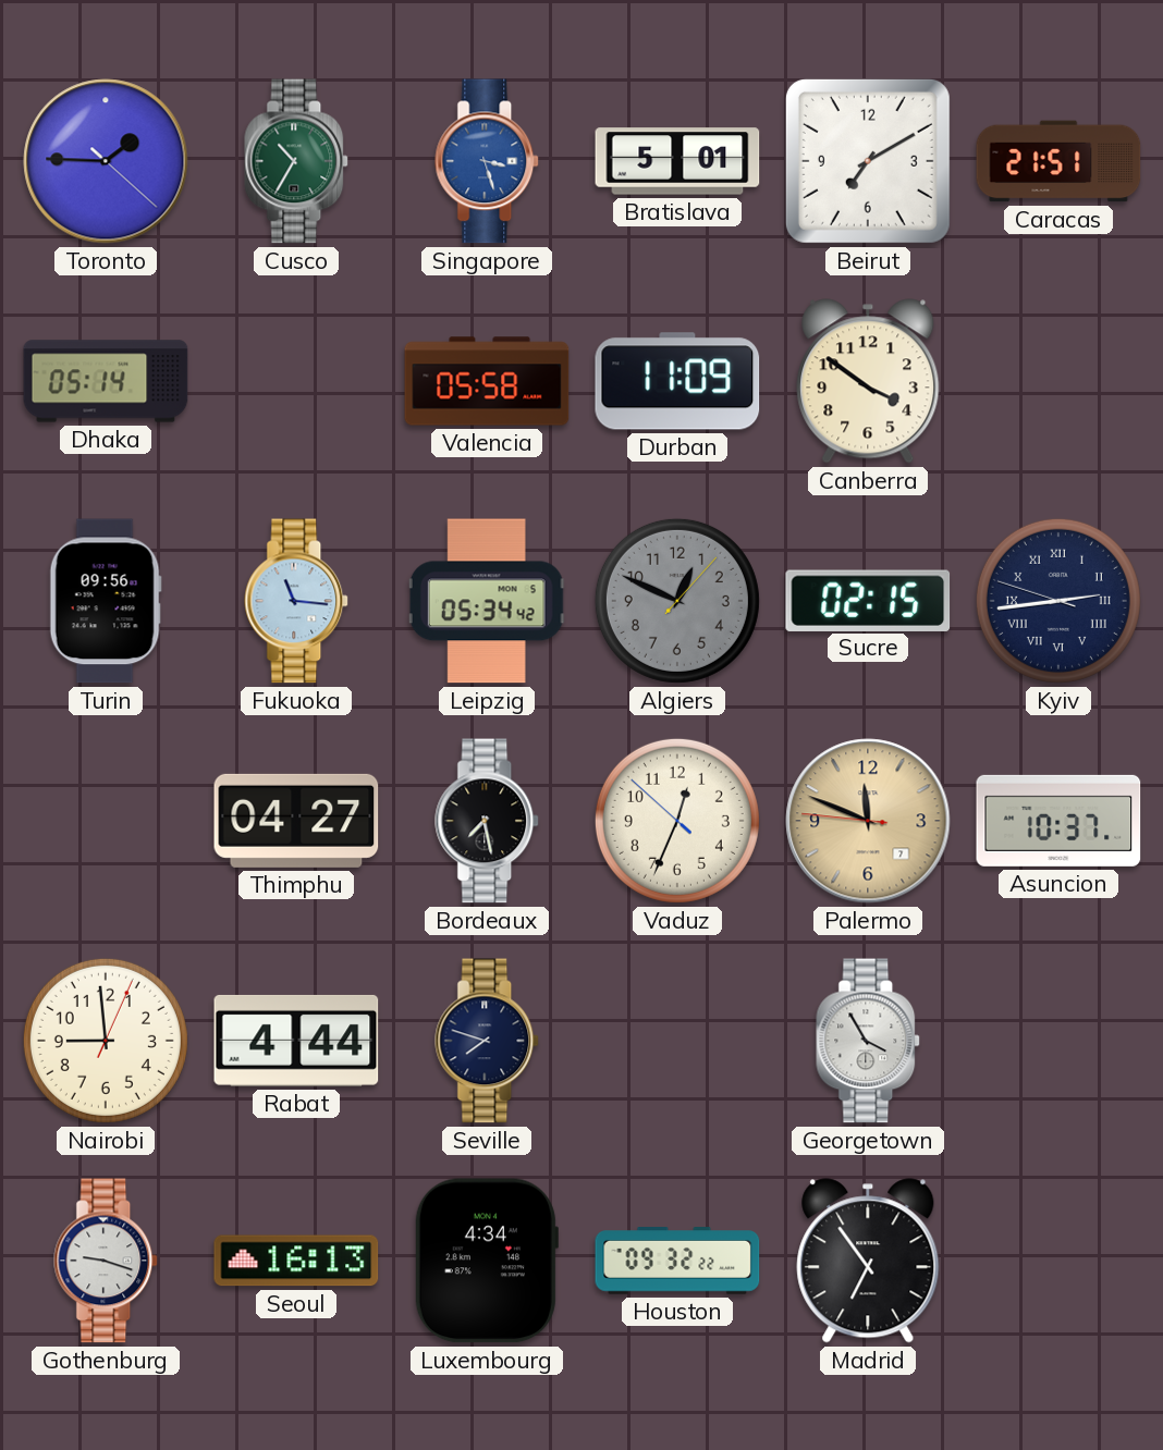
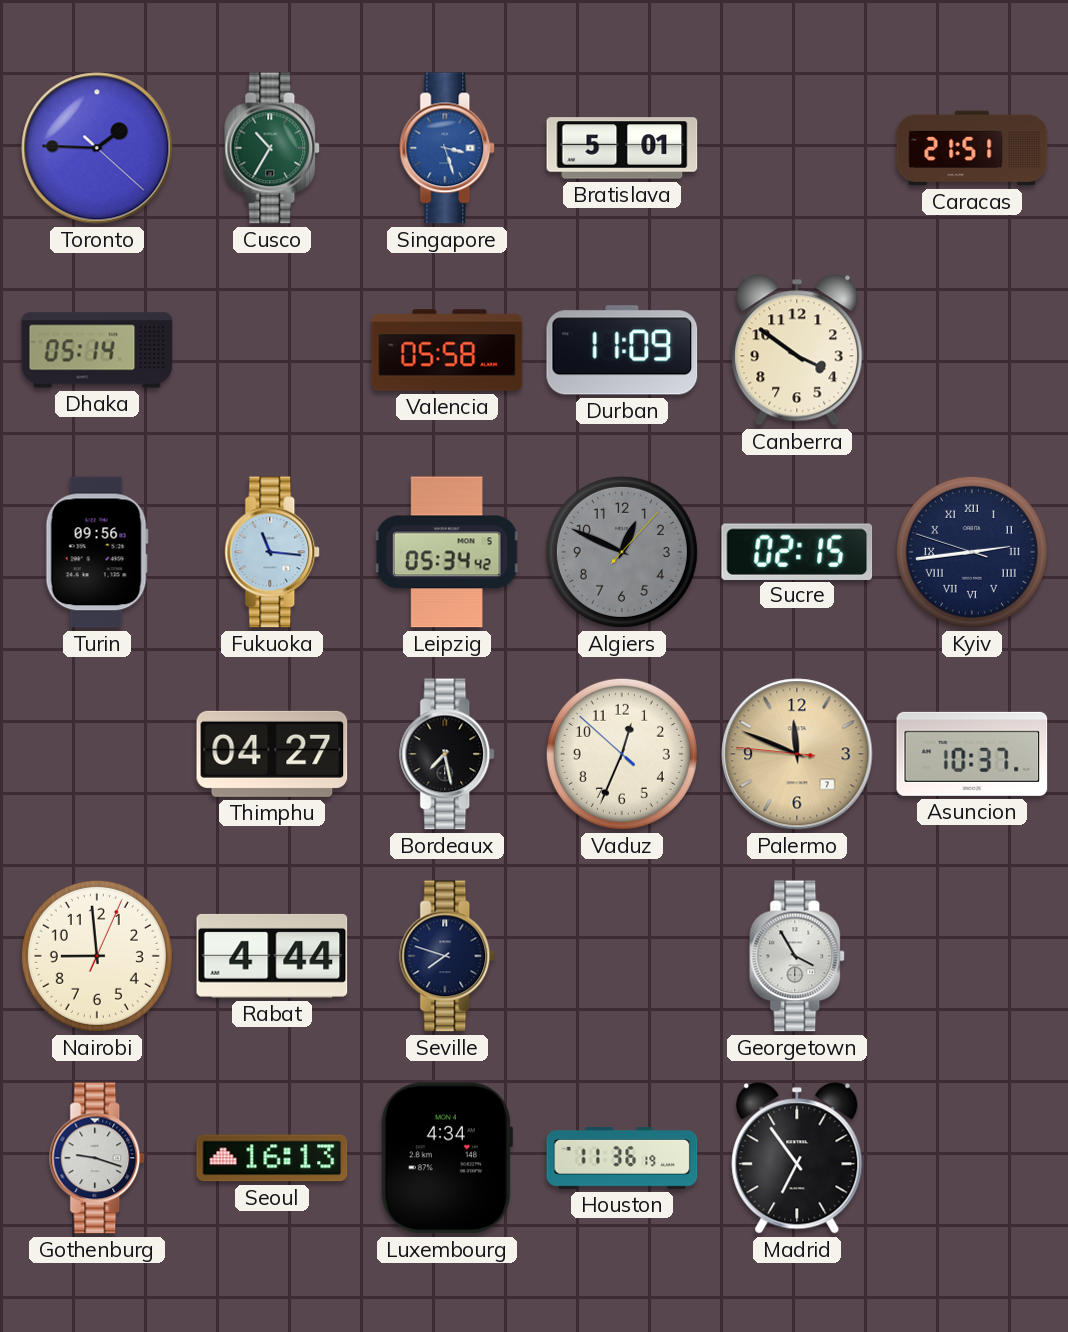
Beirut: 7:10 -> none
Houston: 09:32 -> 11:36
